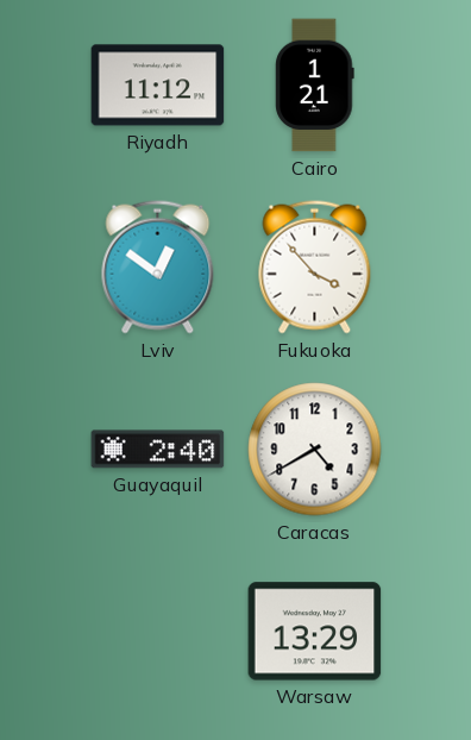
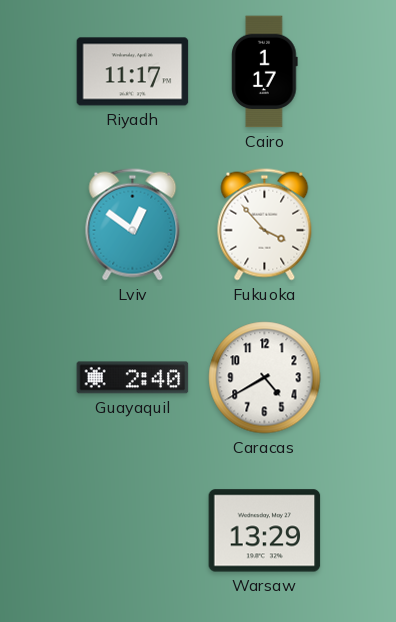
Riyadh: 11:12 -> 11:17
Cairo: 1:21 -> 1:17
